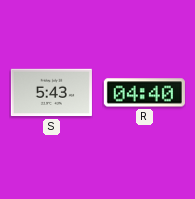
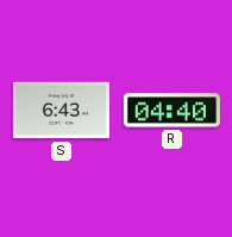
S: 5:43 -> 6:43
